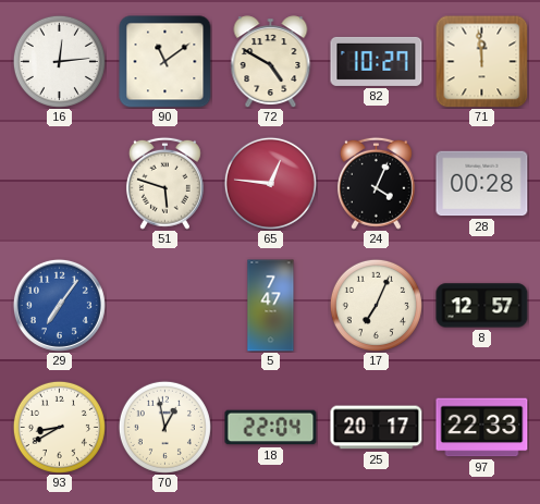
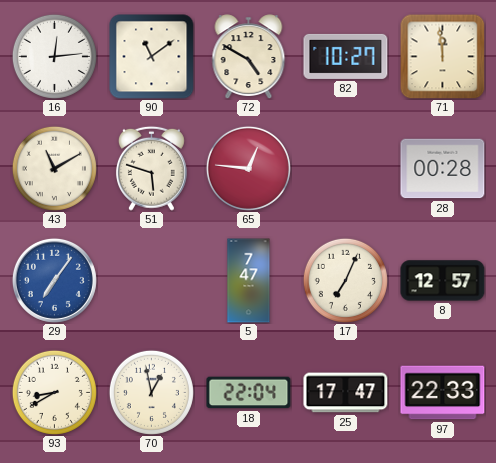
43: none -> 11:10
24: 4:04 -> none
25: 20:17 -> 17:47
